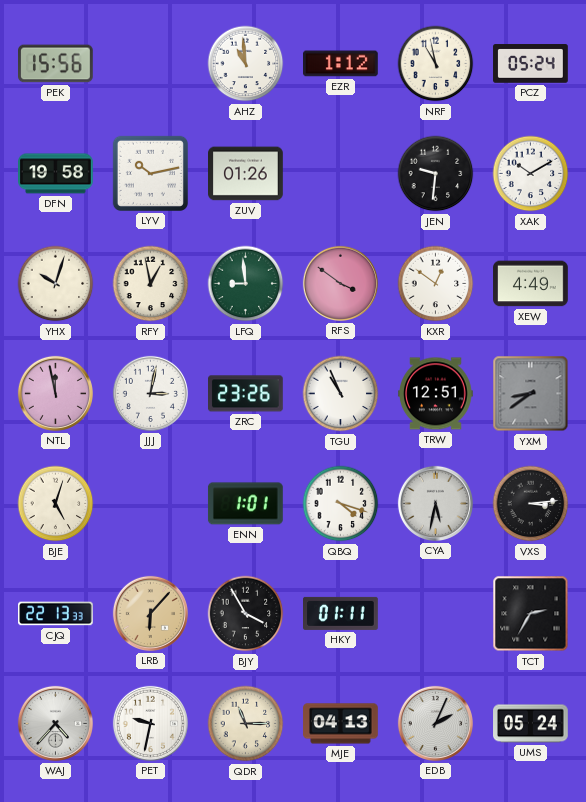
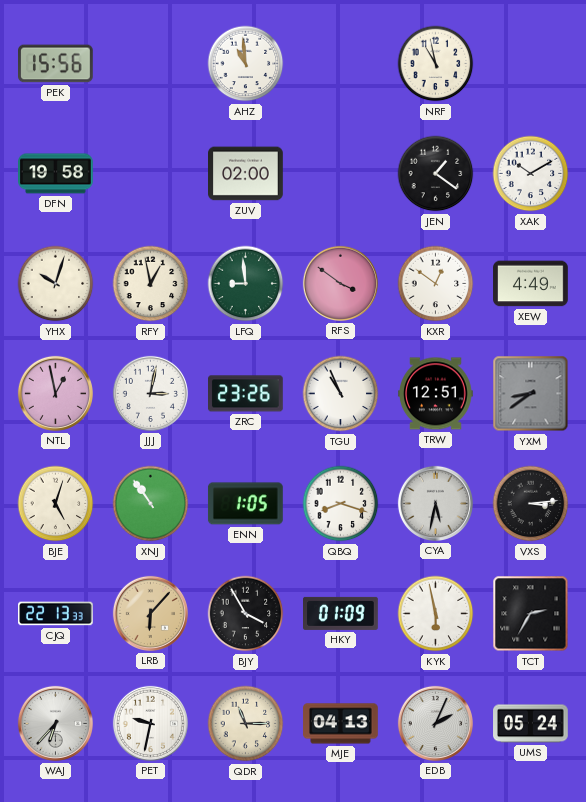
EZR: 1:12 -> none
PCZ: 05:24 -> none
LYV: 10:13 -> none
ZUV: 01:26 -> 02:00
JEN: 9:31 -> 1:21
NTL: 11:58 -> 12:58
XNJ: none -> 10:54
ENN: 1:01 -> 1:05
QBQ: 4:18 -> 8:18
HKY: 01:11 -> 01:09
KYK: none -> 5:58
WAJ: 4:37 -> 6:37
